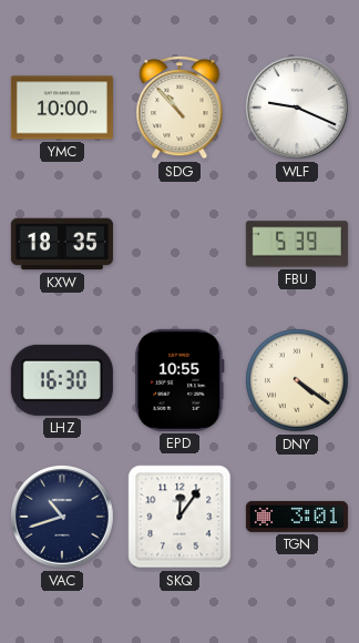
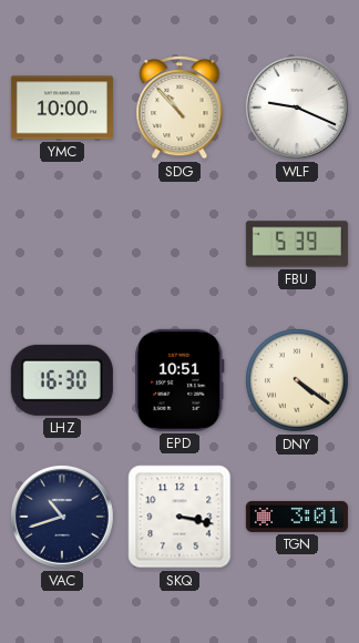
KXW: 18:35 -> none
EPD: 10:55 -> 10:51
SKQ: 12:06 -> 3:17
